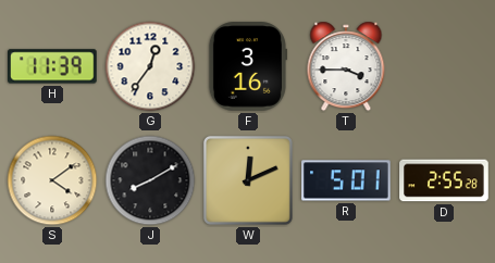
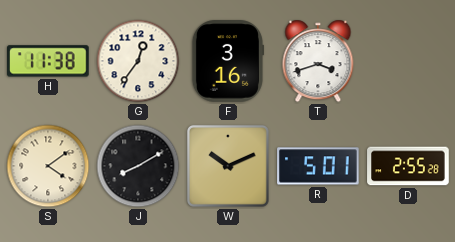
H: 11:39 -> 11:38
T: 3:45 -> 3:42
W: 12:11 -> 10:11
